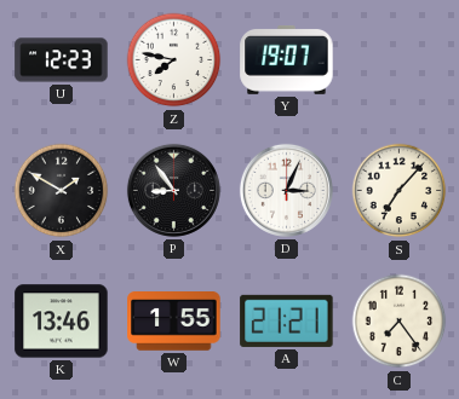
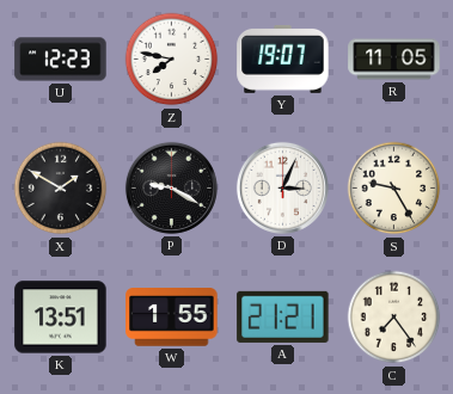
R: none -> 11:05
P: 8:54 -> 9:20
S: 7:07 -> 9:25
K: 13:46 -> 13:51
